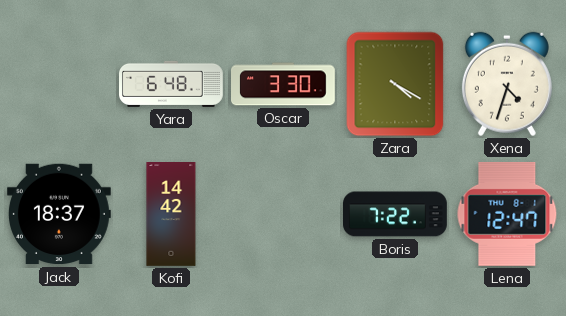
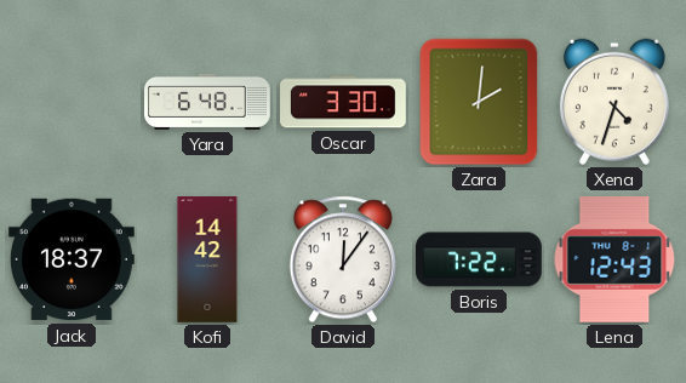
Zara: 4:20 -> 2:01
David: none -> 12:06
Lena: 12:47 -> 12:43
